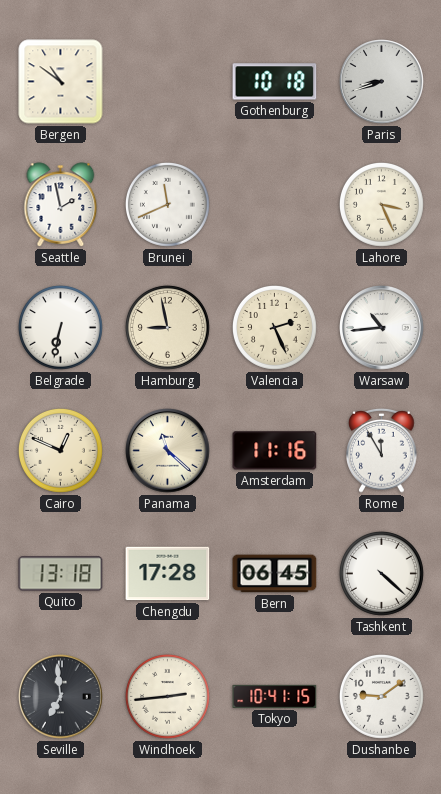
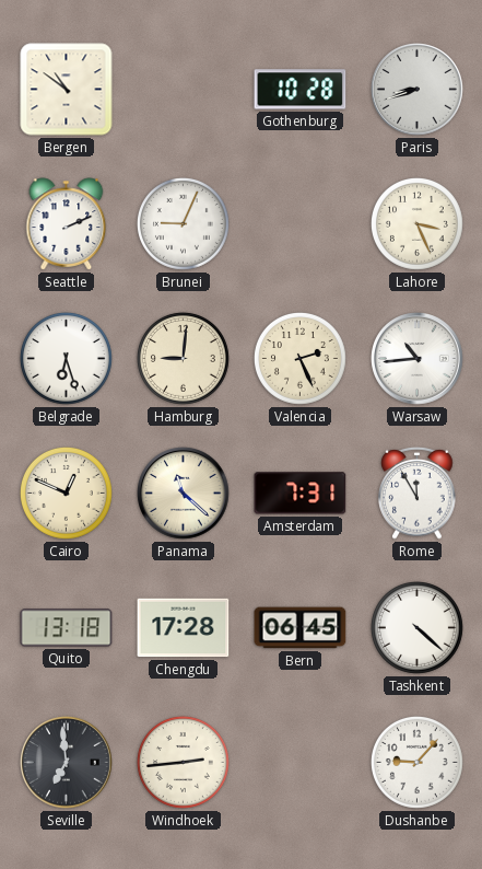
Gothenburg: 10:18 -> 10:28
Seattle: 1:58 -> 2:11
Brunei: 11:41 -> 9:04
Belgrade: 6:32 -> 6:27
Hamburg: 8:58 -> 9:01
Amsterdam: 11:16 -> 7:31
Tokyo: 10:41 -> none
Dushanbe: 9:09 -> 9:07
